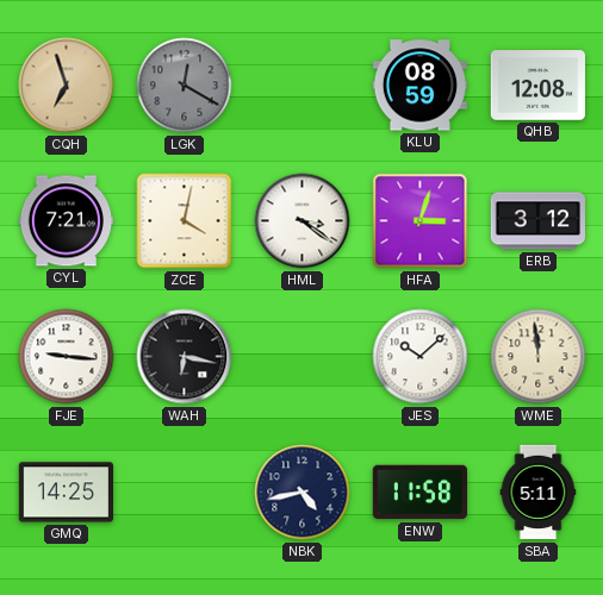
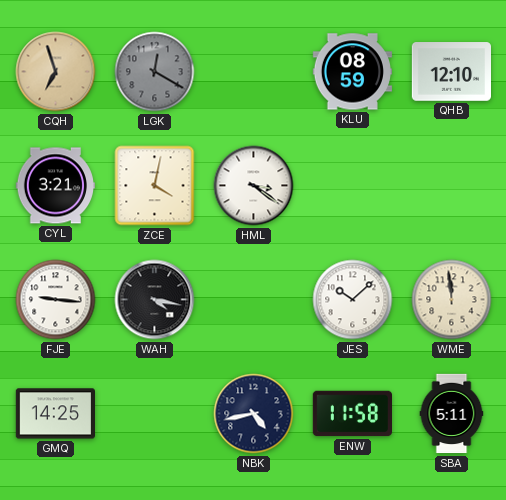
QHB: 12:08 -> 12:10
CYL: 7:21 -> 3:21
HFA: 3:03 -> none
ERB: 3:12 -> none
WAH: 6:17 -> 4:17
